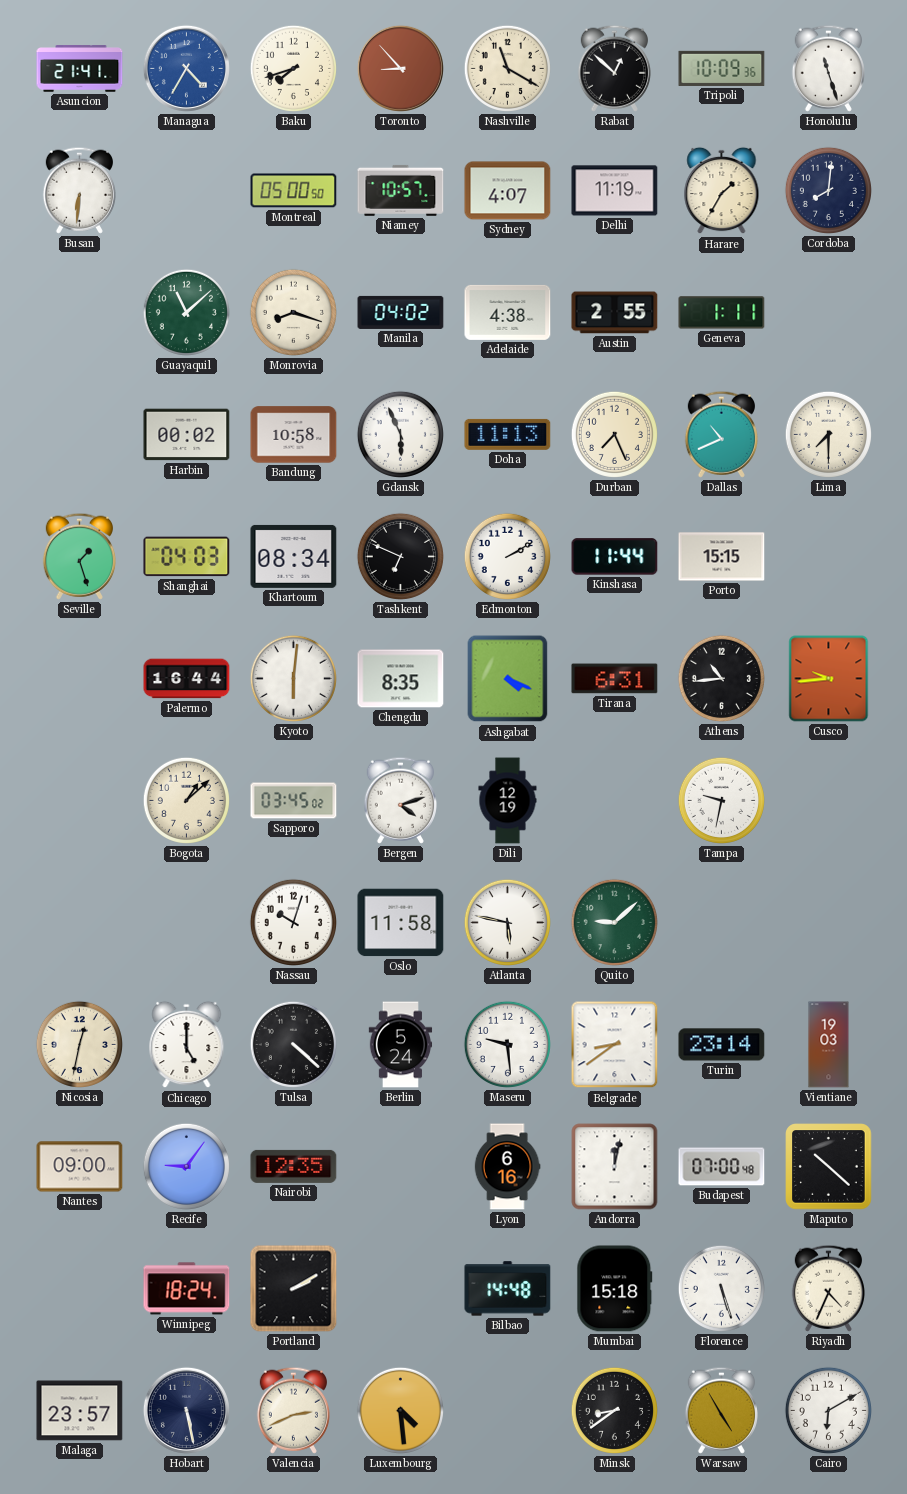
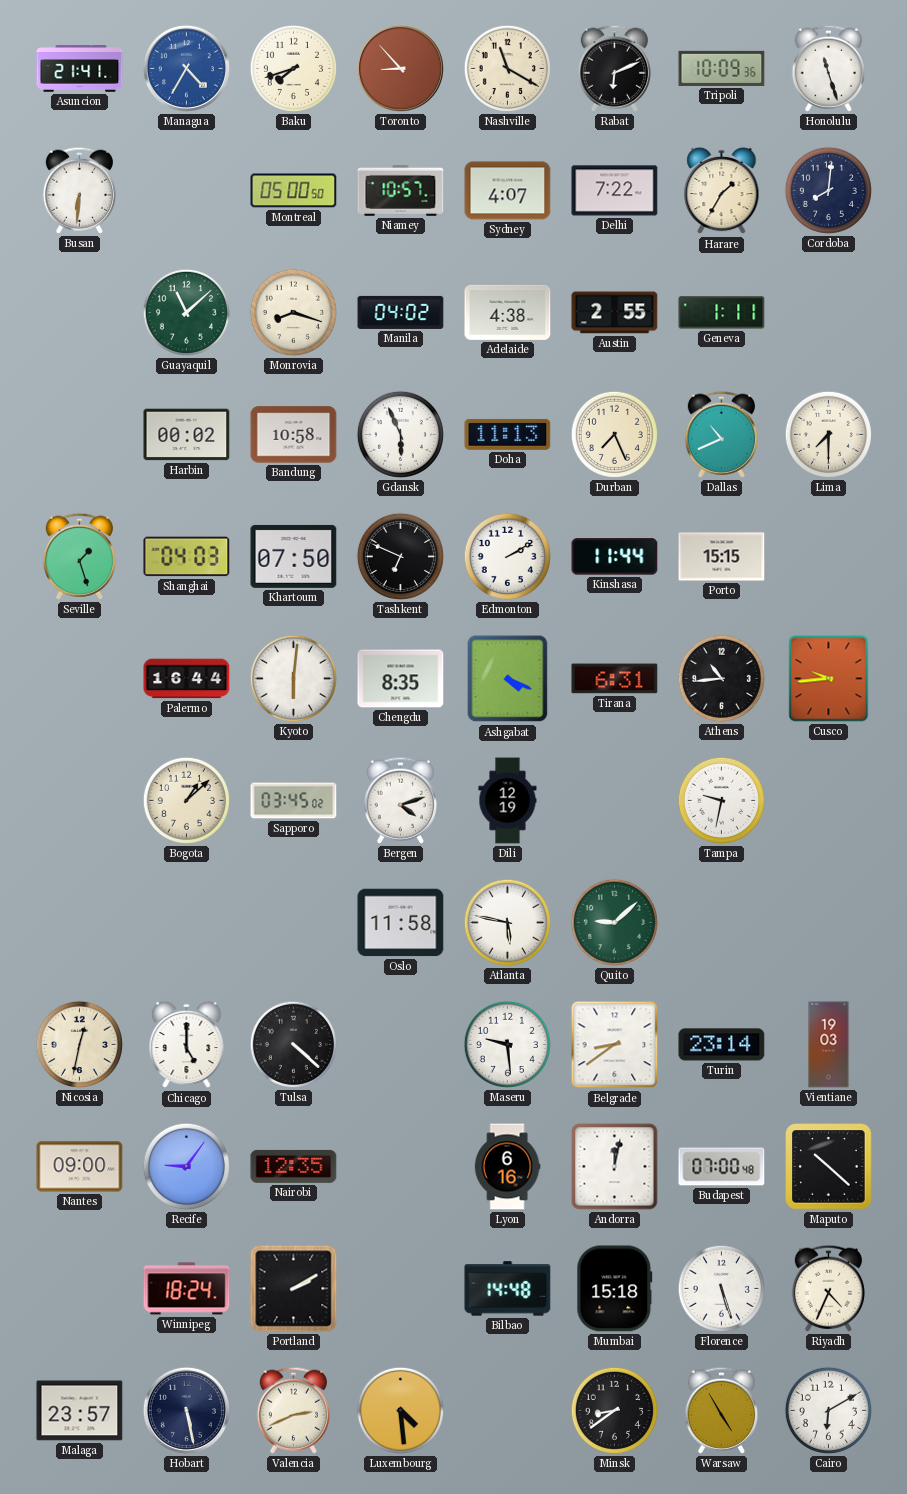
Rabat: 12:52 -> 6:11
Delhi: 11:19 -> 7:22
Khartoum: 08:34 -> 07:50
Nassau: 10:03 -> none
Berlin: 5:24 -> none
